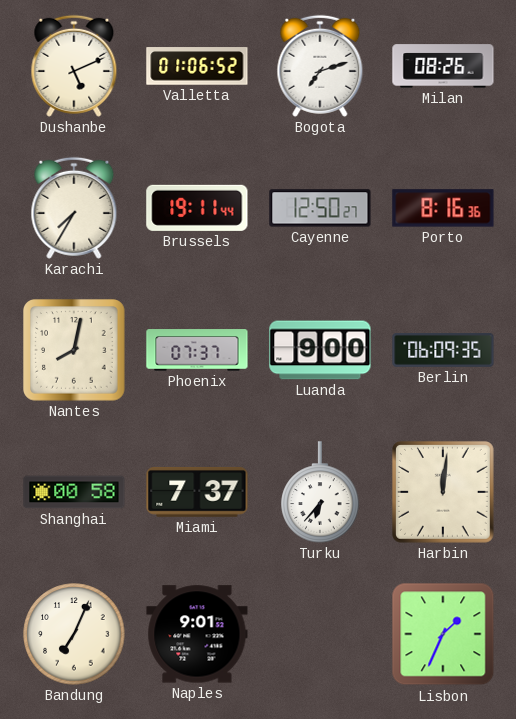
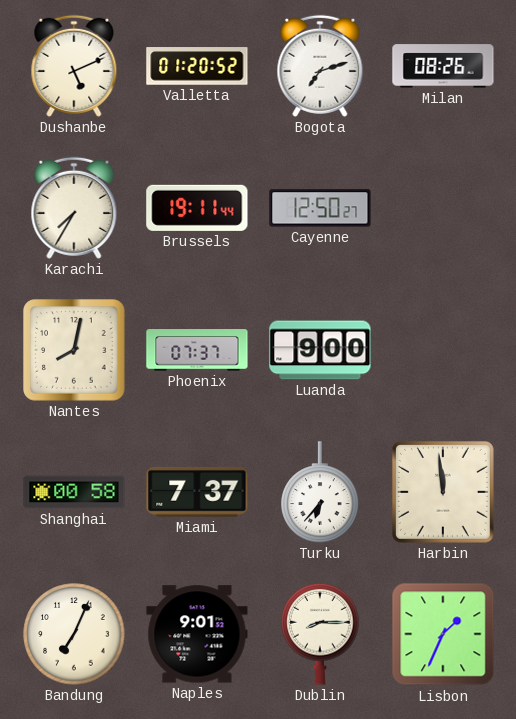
Valletta: 01:06 -> 01:20
Porto: 8:16 -> none
Berlin: 06:09 -> none
Harbin: 12:01 -> 11:59
Dublin: none -> 8:15
